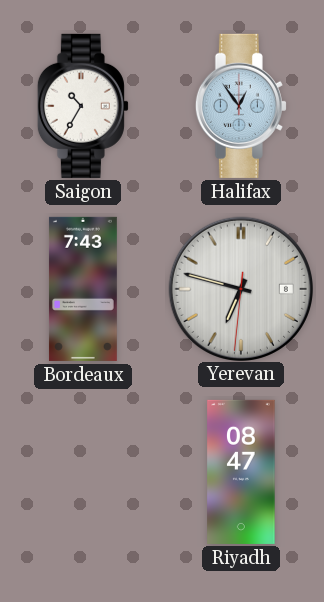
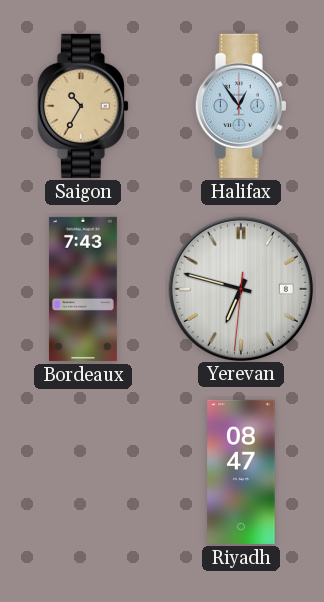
Saigon dial: white -> champagne
